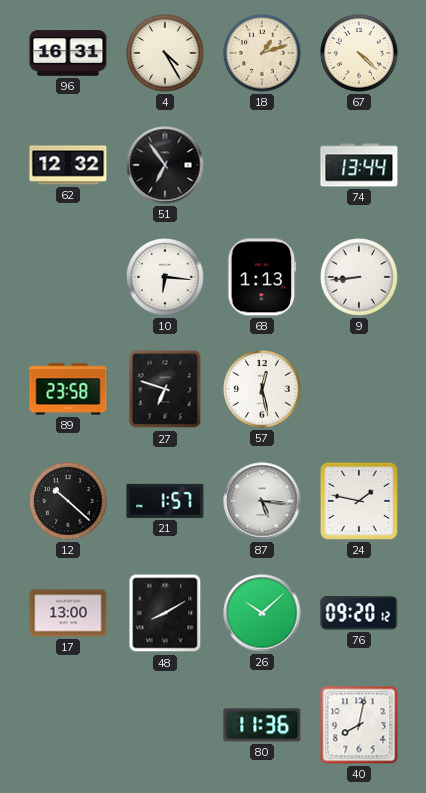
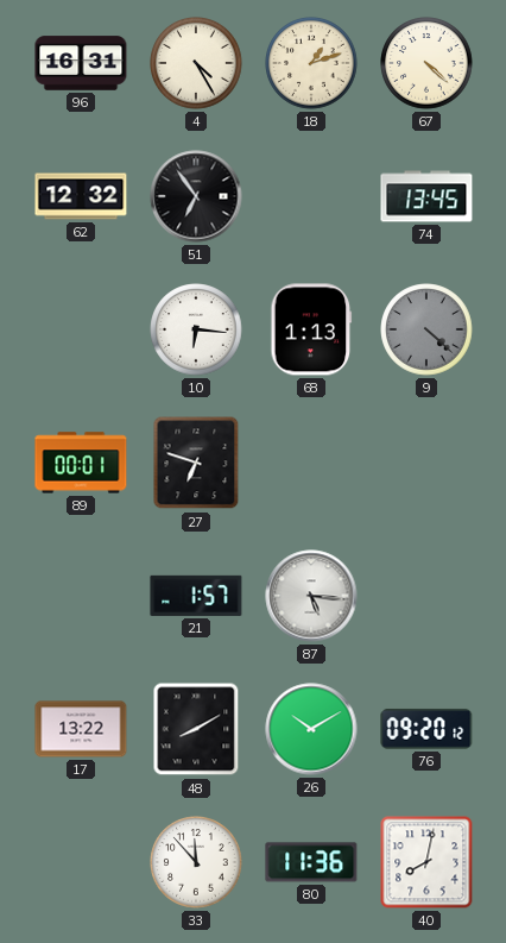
74: 13:44 -> 13:45
9: 8:44 -> 4:22
9 dial: white -> grey
89: 23:58 -> 00:01
57: 12:28 -> none
12: 10:22 -> none
24: 1:47 -> none
17: 13:00 -> 13:22
26: 10:08 -> 10:10
33: none -> 11:53
